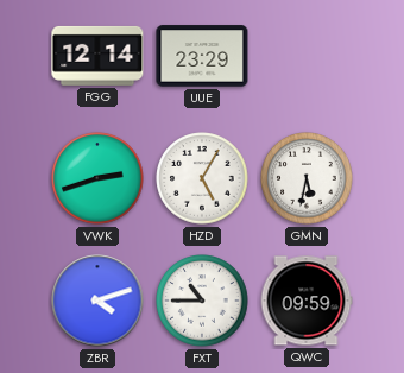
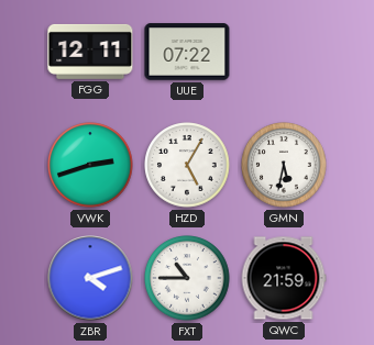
FGG: 12:14 -> 12:11
UUE: 23:29 -> 07:22
QWC: 09:59 -> 21:59
